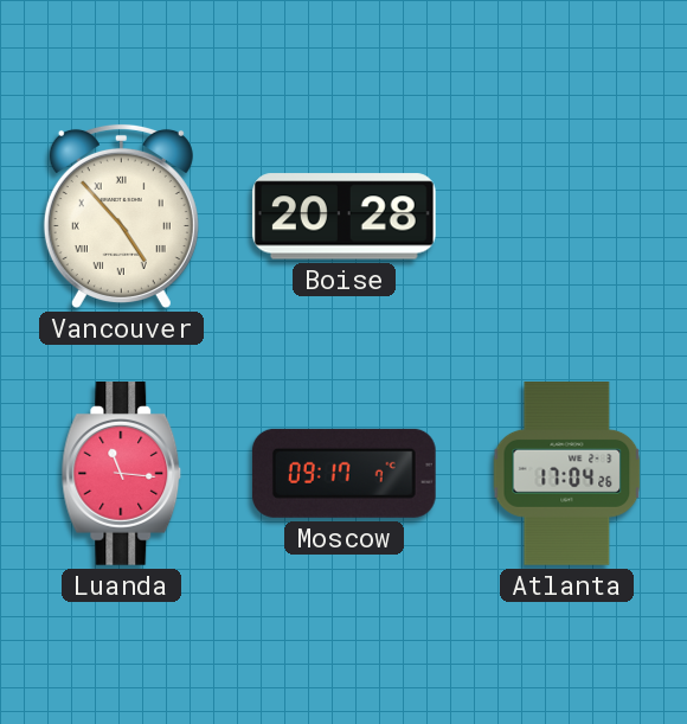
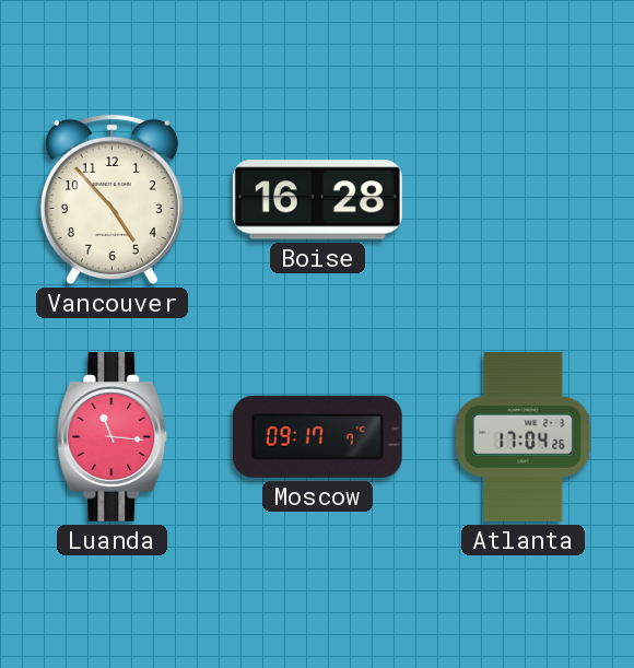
Vancouver numerals: Roman -> Arabic
Boise: 20:28 -> 16:28
